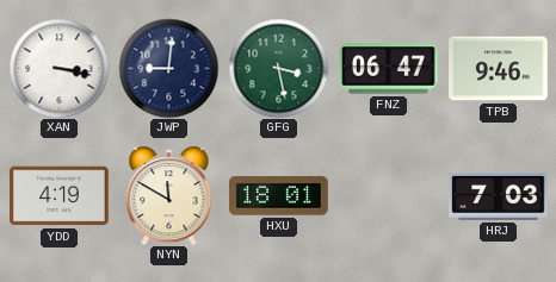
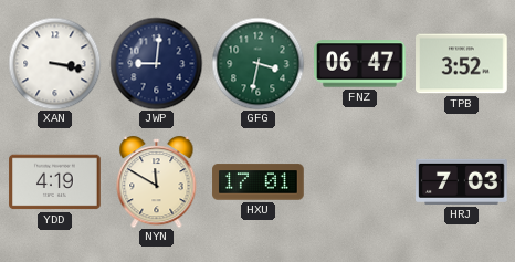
GFG: 3:28 -> 3:32
TPB: 9:46 -> 3:52
HXU: 18:01 -> 17:01
